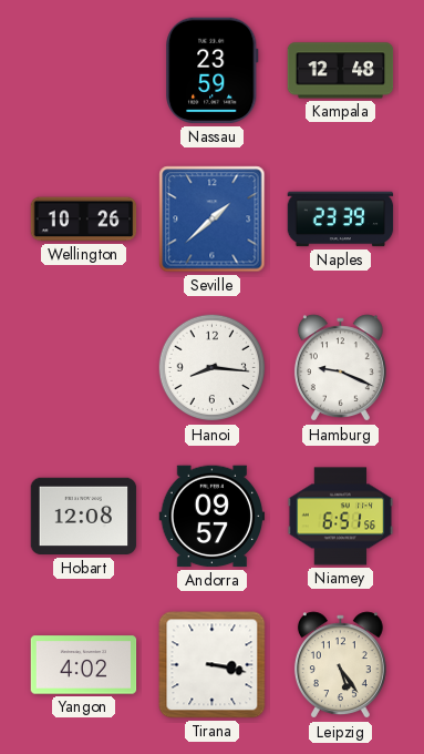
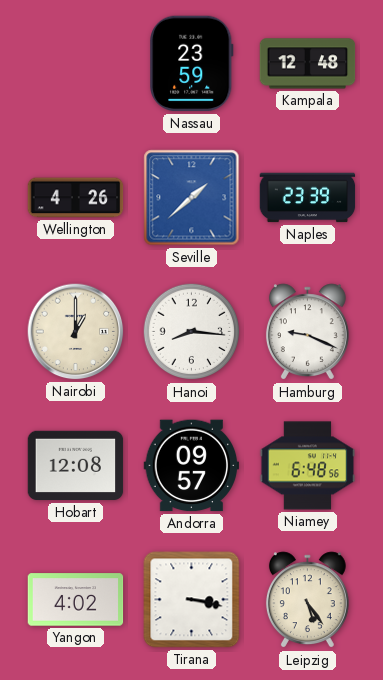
Wellington: 10:26 -> 4:26
Nairobi: none -> 1:00
Niamey: 6:51 -> 6:48
